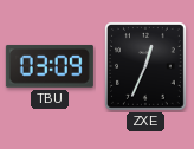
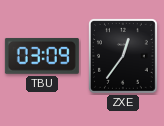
ZXE: 12:34 -> 12:36
